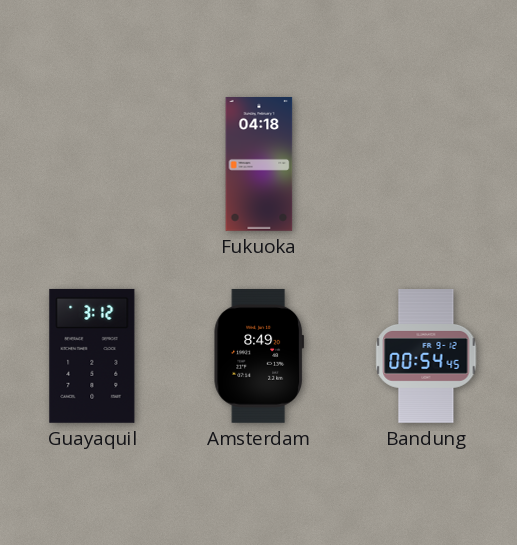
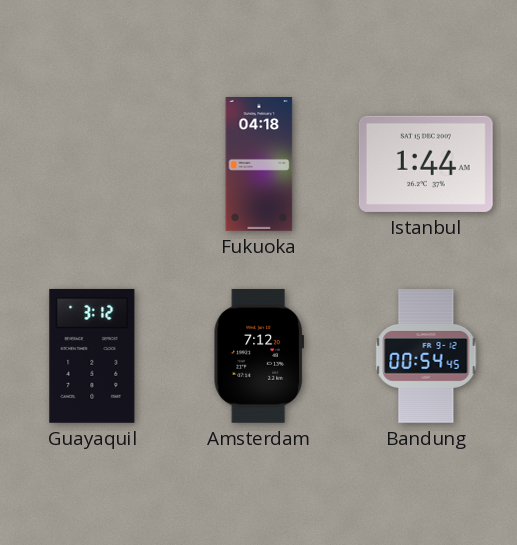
Istanbul: none -> 1:44
Amsterdam: 8:49 -> 7:12
